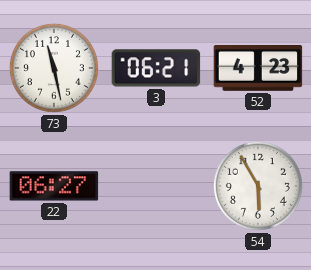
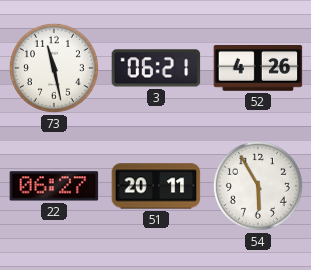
52: 4:23 -> 4:26
51: none -> 20:11
